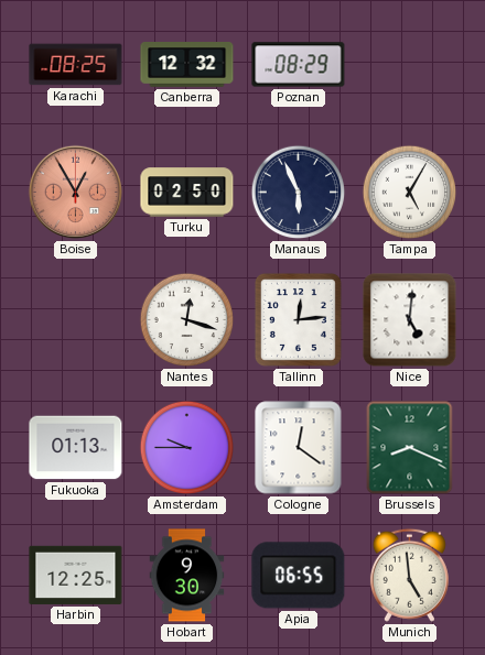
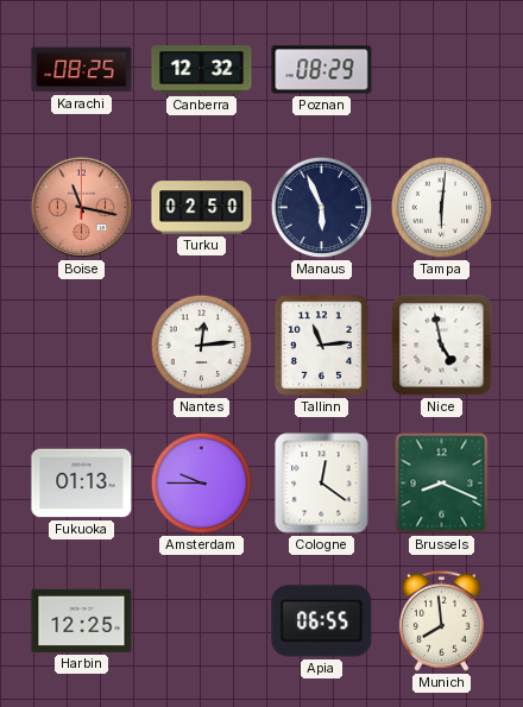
Boise: 12:55 -> 11:17
Tampa: 5:05 -> 6:01
Nantes: 12:18 -> 12:14
Tallinn: 12:14 -> 11:14
Nice: 5:01 -> 4:58
Hobart: 9:30 -> none
Munich: 4:59 -> 7:59
